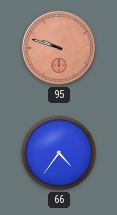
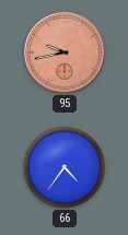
95: 9:48 -> 9:43
